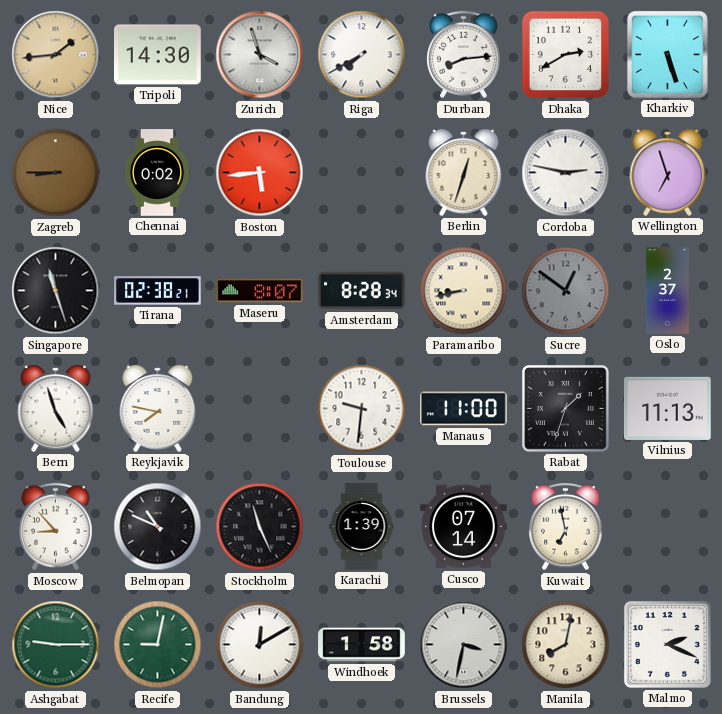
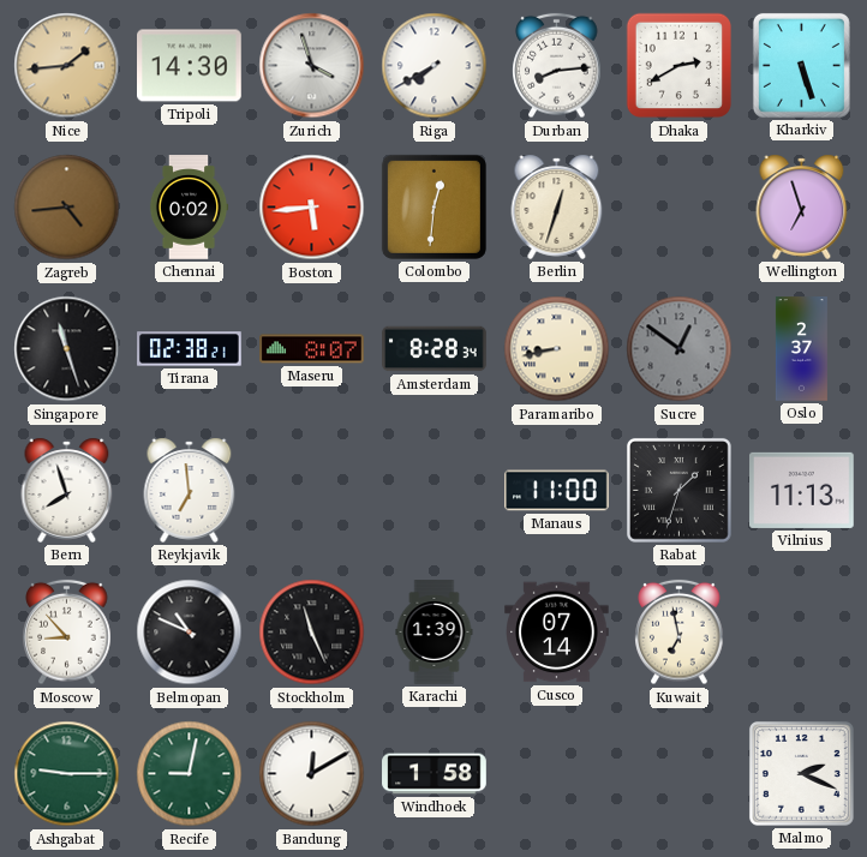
Zagreb: 8:45 -> 4:44
Colombo: none -> 12:31
Cordoba: 2:47 -> none
Bern: 4:57 -> 7:57
Reykjavik: 7:47 -> 6:59
Toulouse: 9:31 -> none
Brussels: 3:32 -> none
Manila: 8:02 -> none
